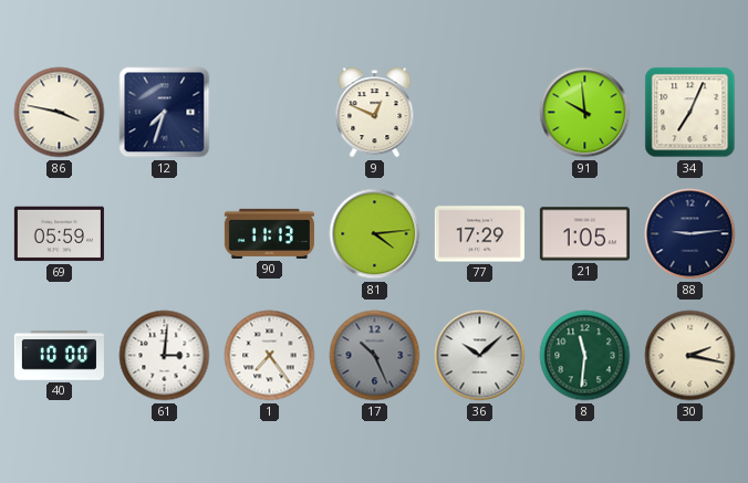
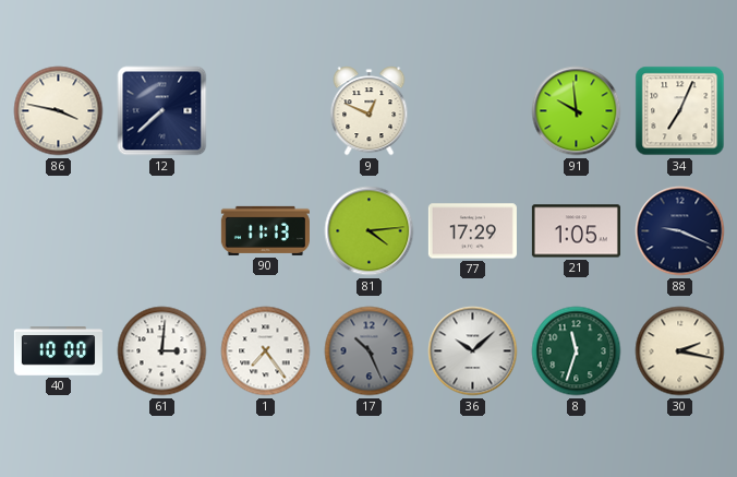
12: 7:33 -> 7:38
69: 05:59 -> none
88: 9:14 -> 9:19
8: 11:31 -> 11:33
